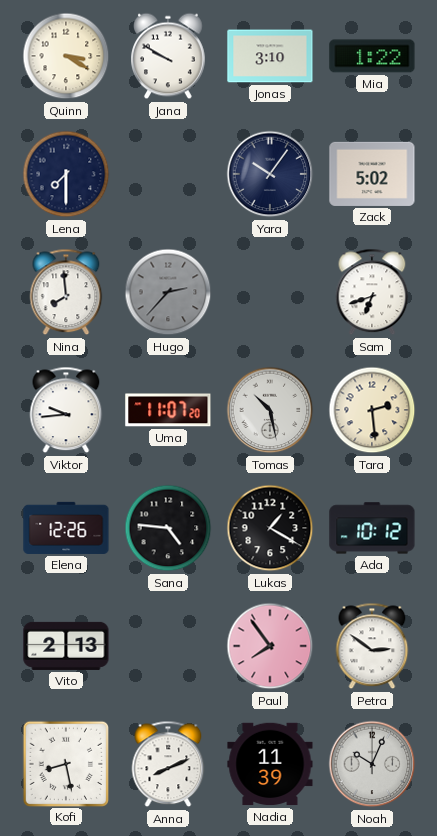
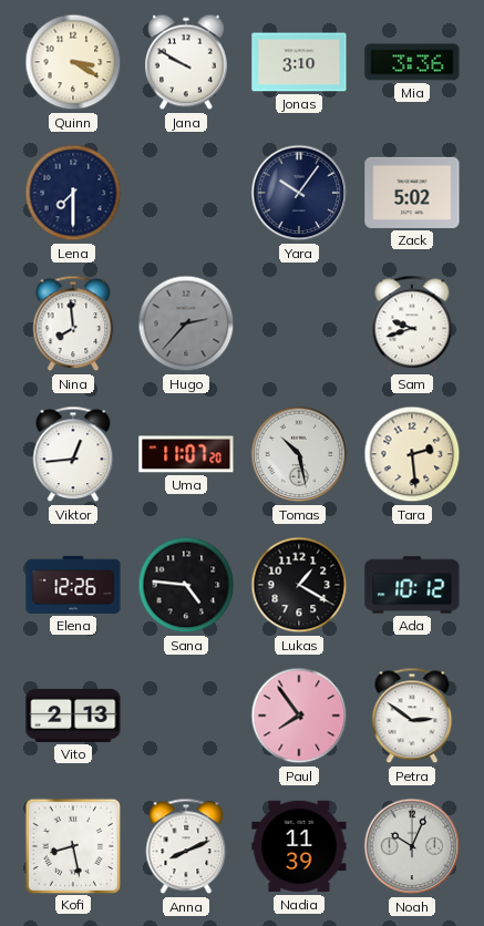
Mia: 1:22 -> 3:36
Sam: 6:42 -> 9:42
Viktor: 9:44 -> 12:44
